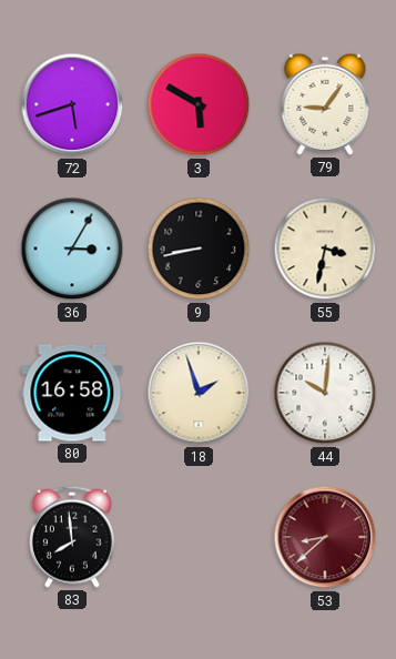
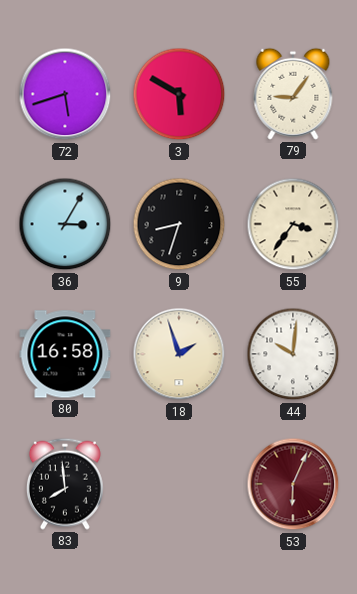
9: 8:43 -> 8:33
55: 3:32 -> 3:36
53: 8:38 -> 6:04
